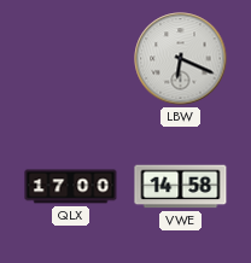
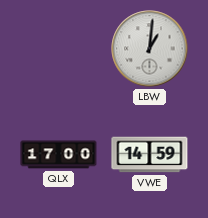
LBW: 6:19 -> 1:01
VWE: 14:58 -> 14:59
